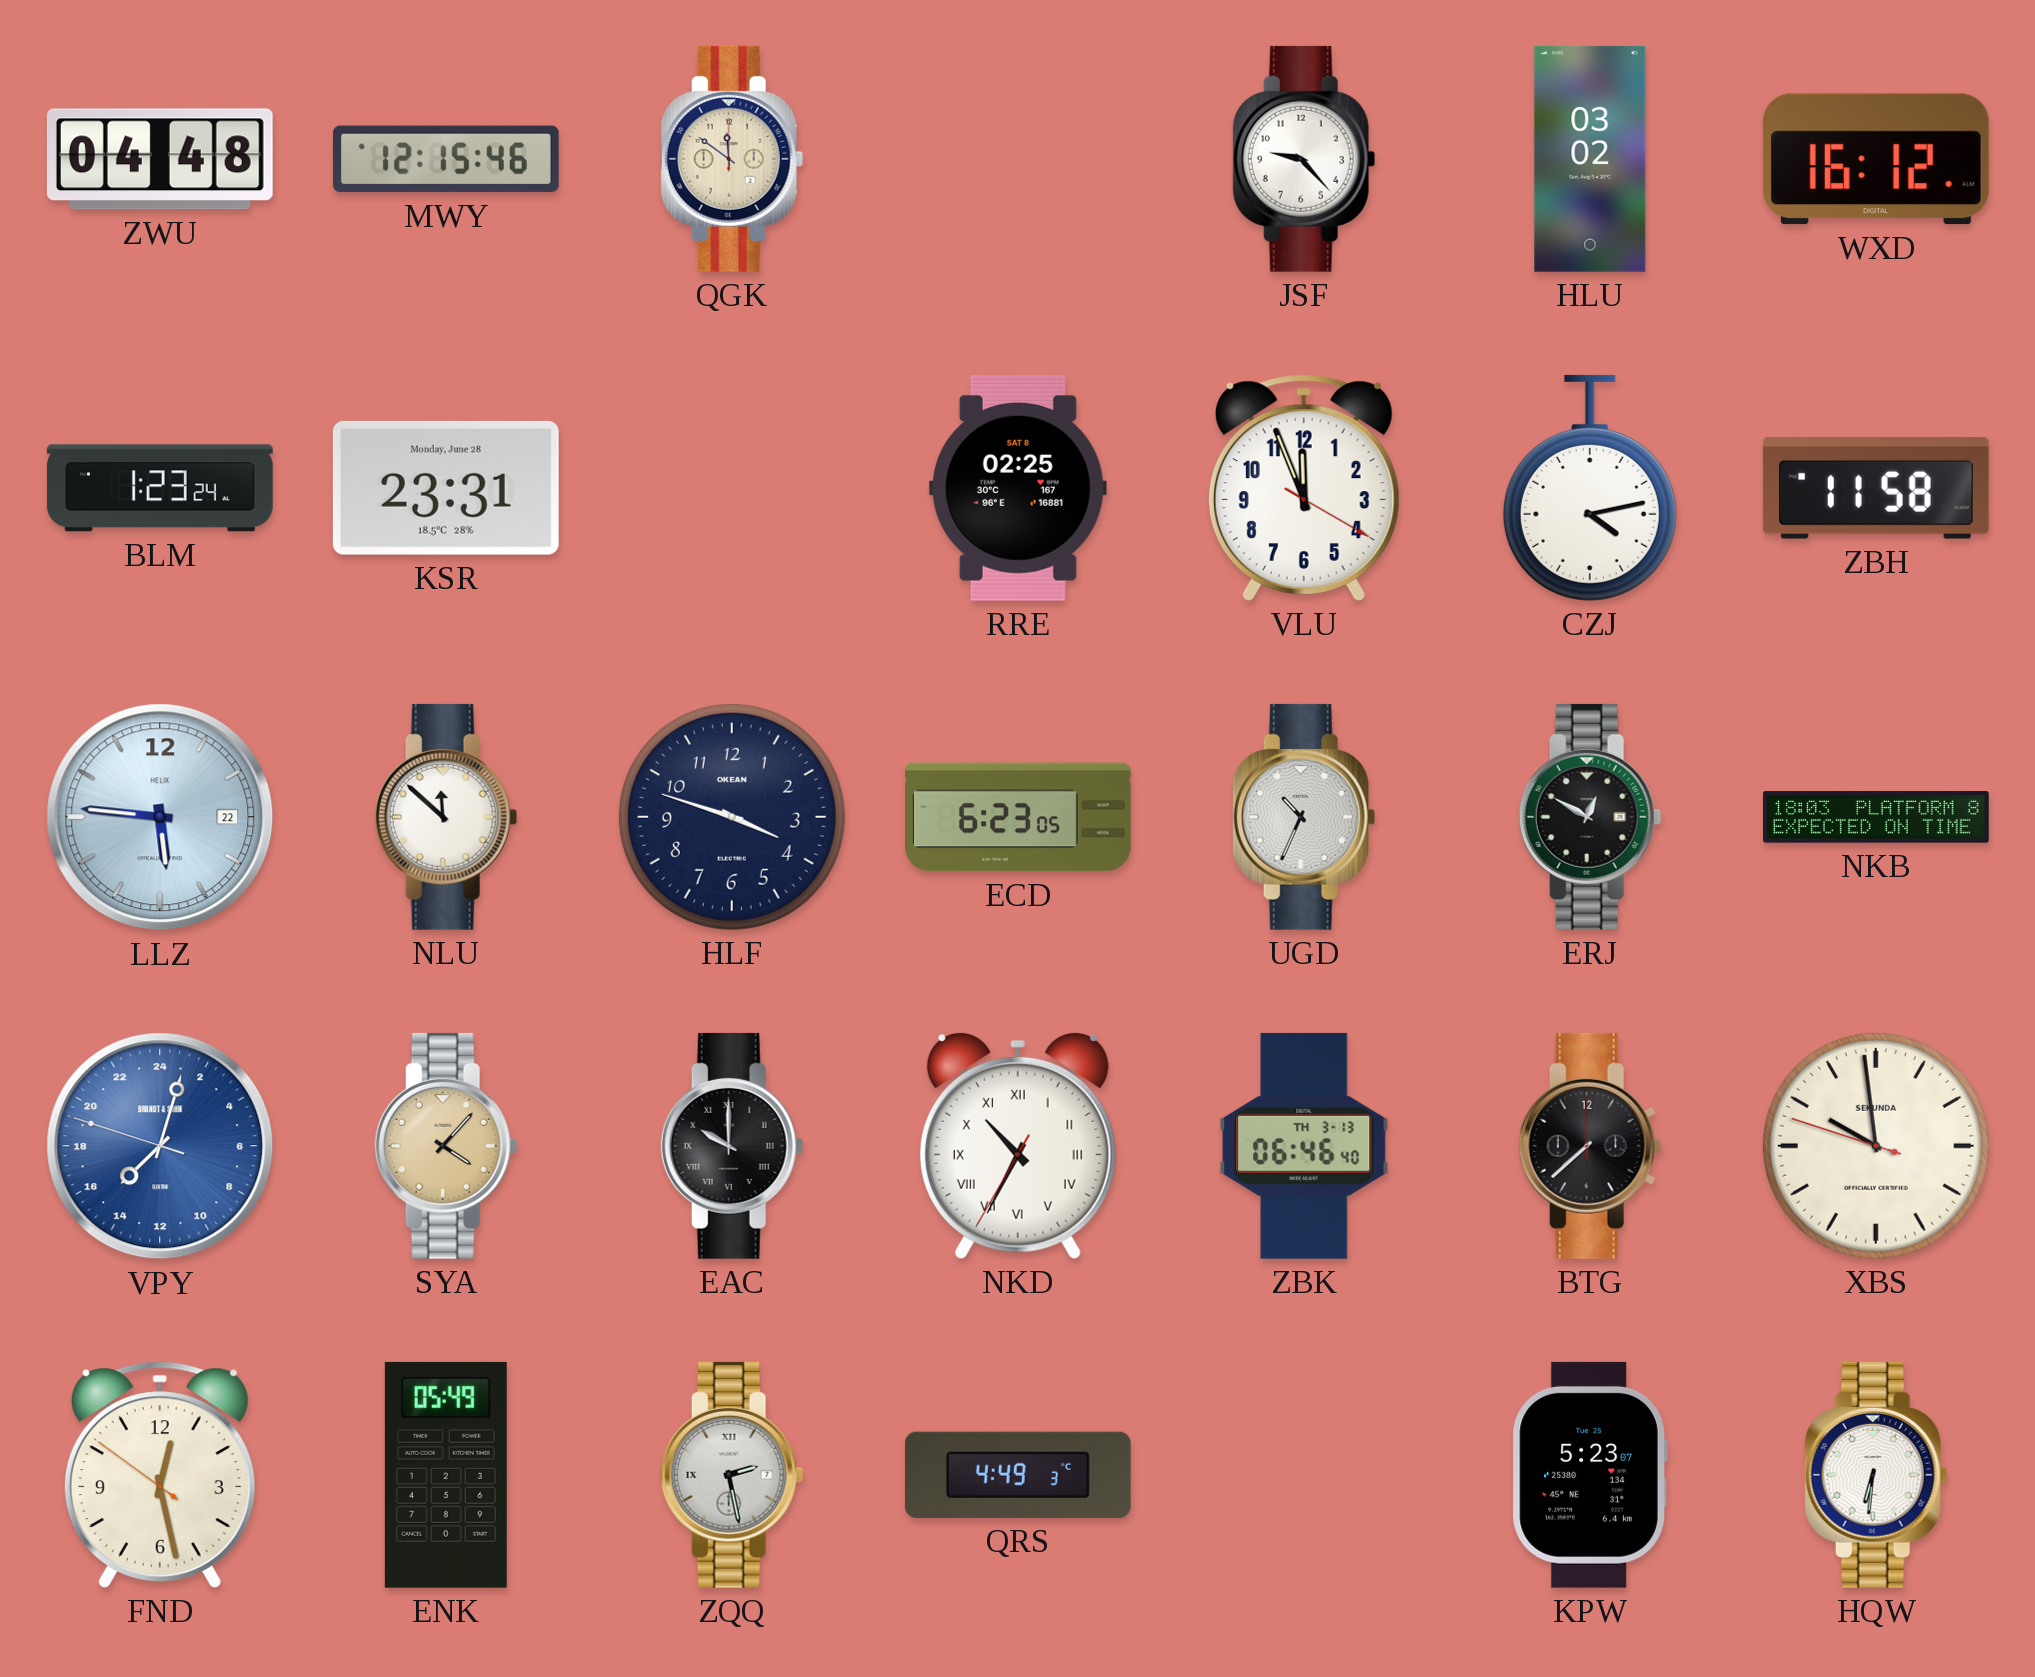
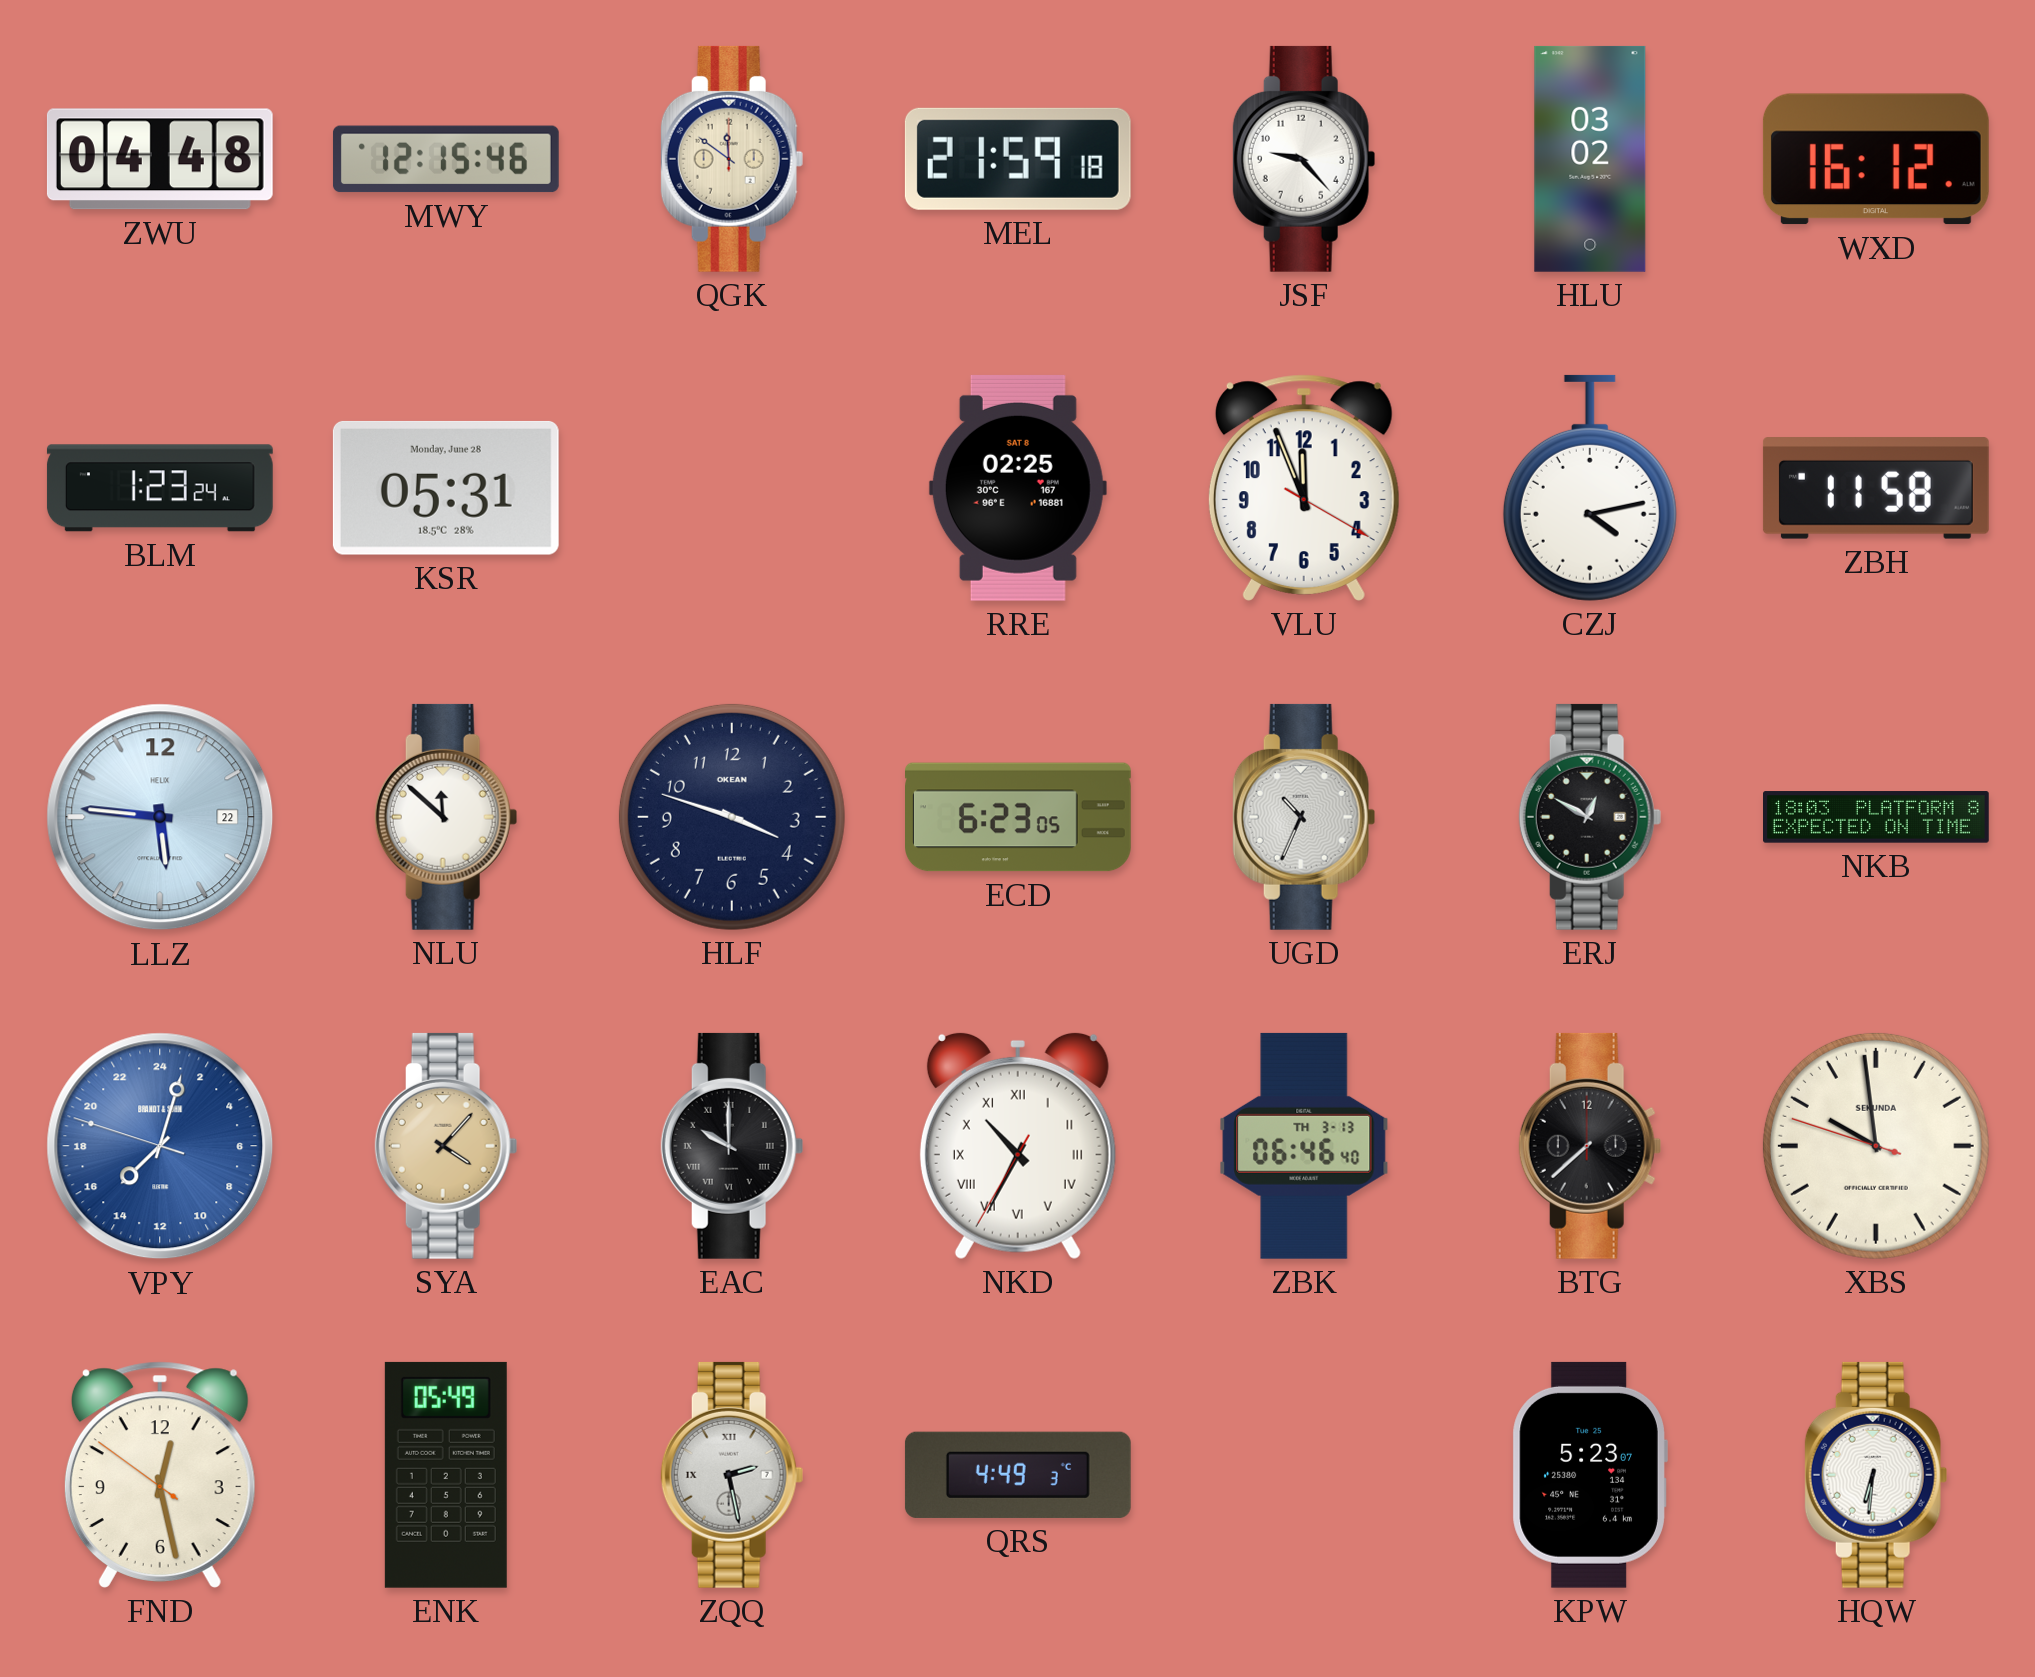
MEL: none -> 21:59
KSR: 23:31 -> 05:31
